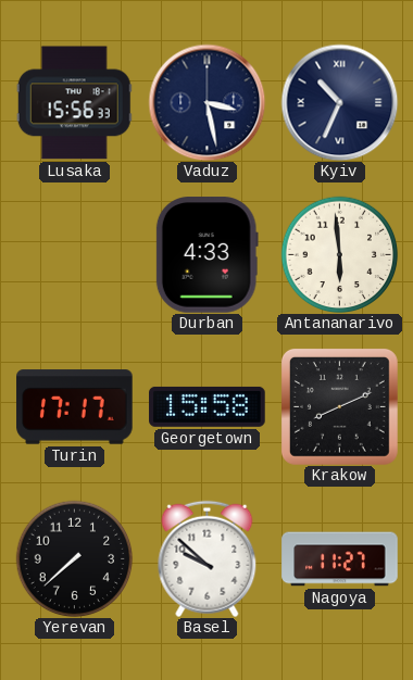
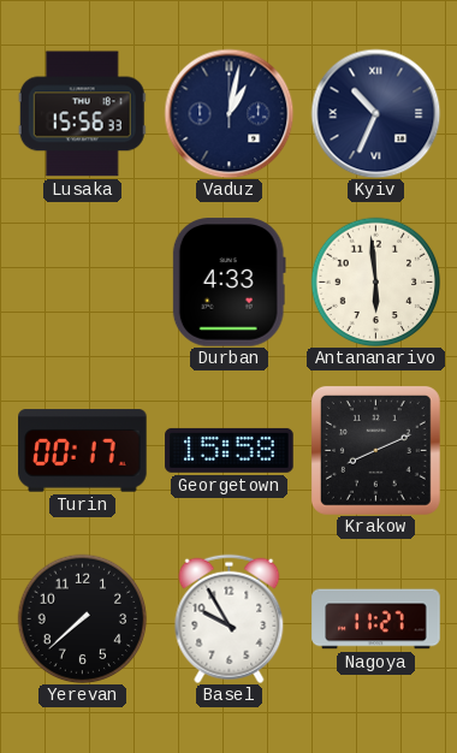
Vaduz: 3:28 -> 1:02
Turin: 17:17 -> 00:17
Basel: 9:52 -> 9:55
